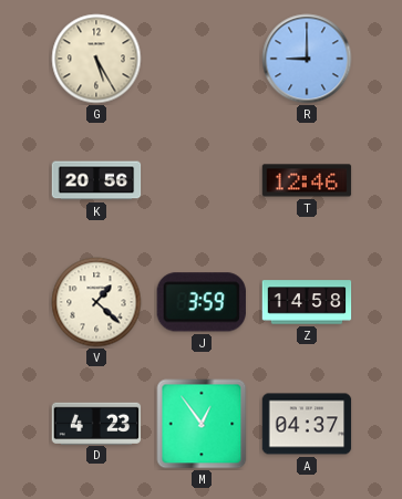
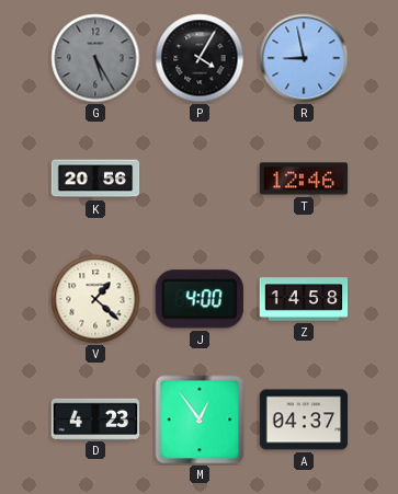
G dial: cream -> grey
P: none -> 4:05
R: 9:00 -> 8:58
J: 3:59 -> 4:00
